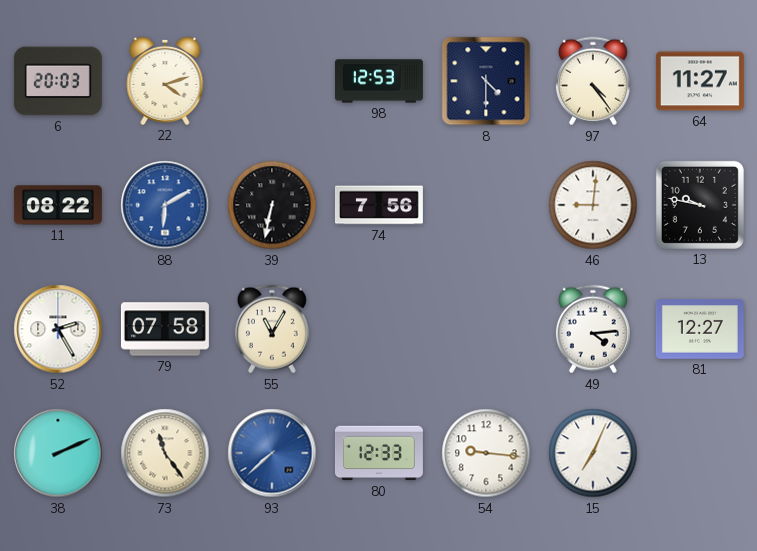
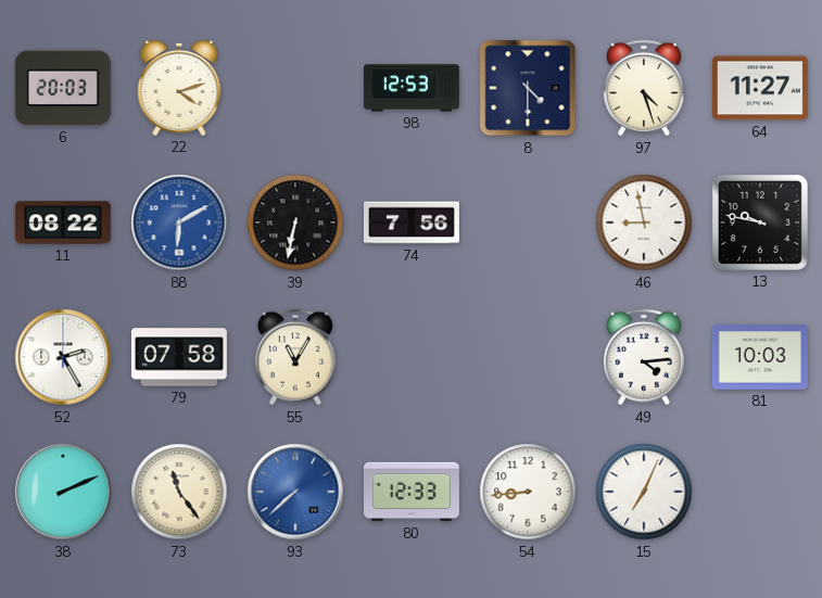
97: 4:24 -> 4:27
46: 9:01 -> 8:58
81: 12:27 -> 10:03
54: 9:16 -> 8:44
